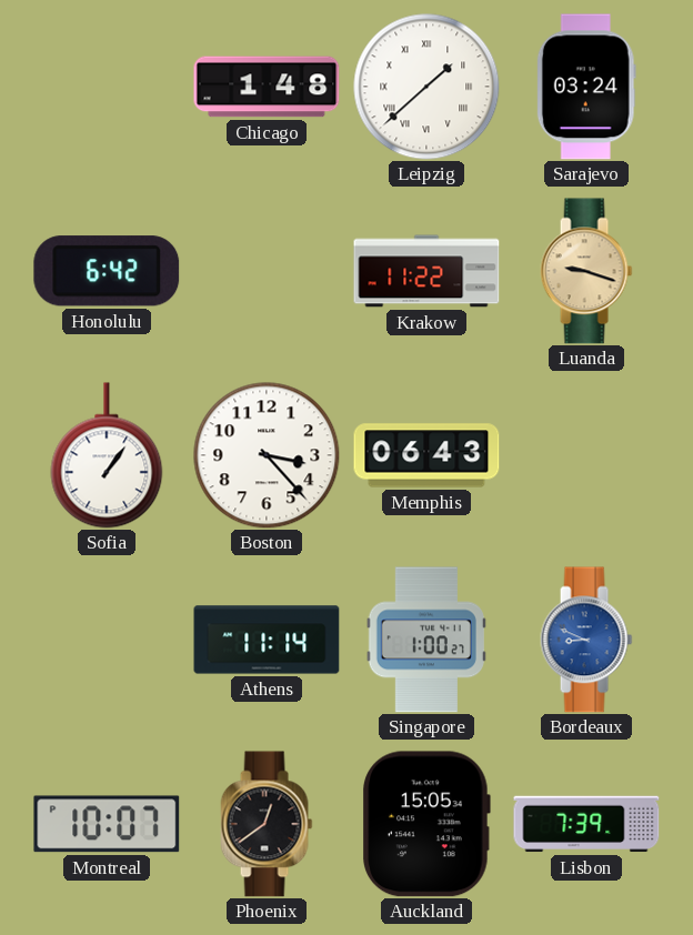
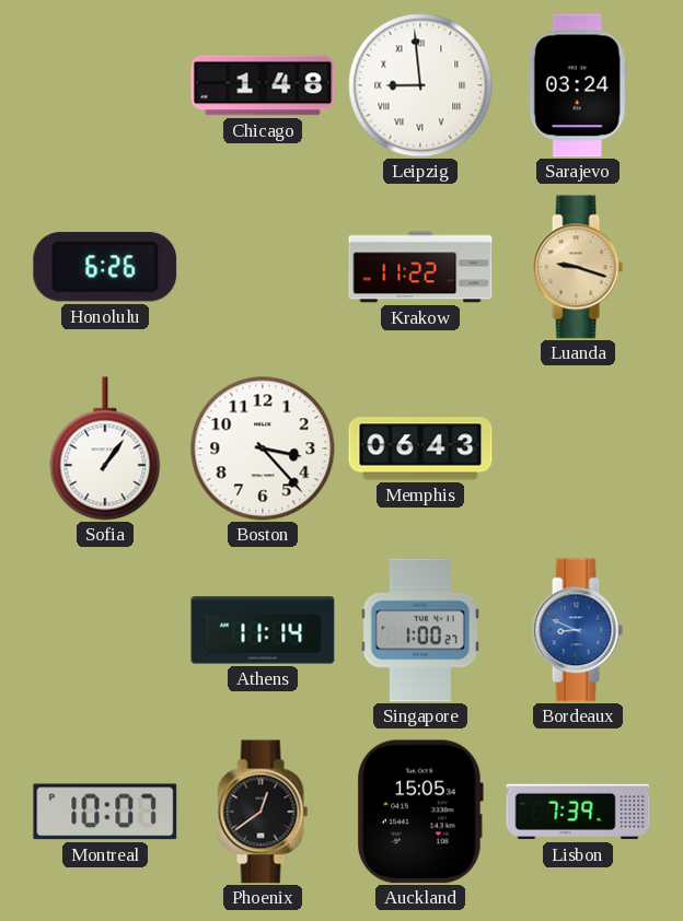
Leipzig: 1:38 -> 8:59
Honolulu: 6:42 -> 6:26
